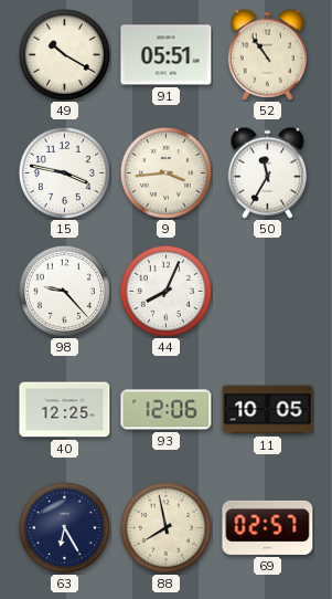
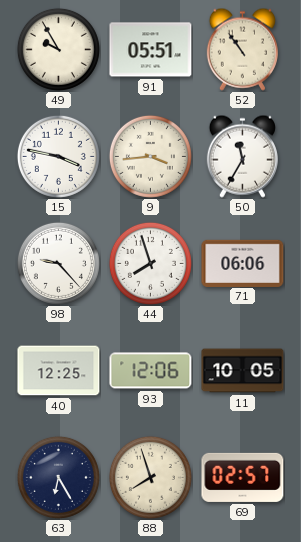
49: 10:20 -> 9:55
44: 8:04 -> 7:57
71: none -> 06:06
88: 7:58 -> 7:57
